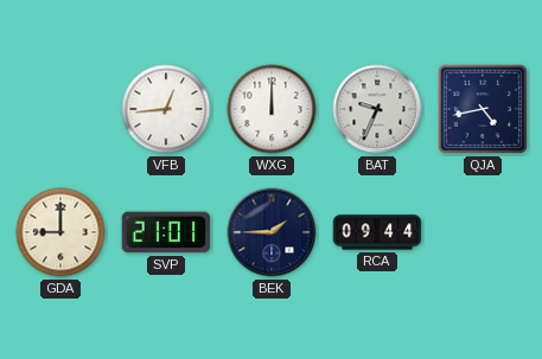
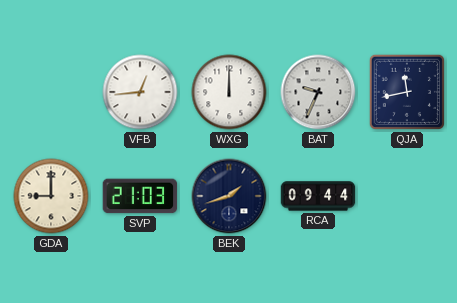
QJA: 4:43 -> 11:43
SVP: 21:01 -> 21:03
BEK: 1:45 -> 1:42
